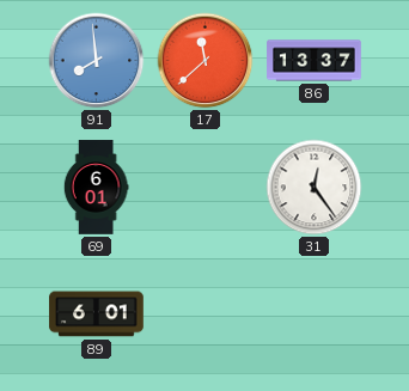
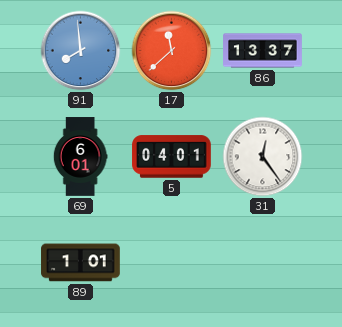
5: none -> 04:01
89: 6:01 -> 1:01
